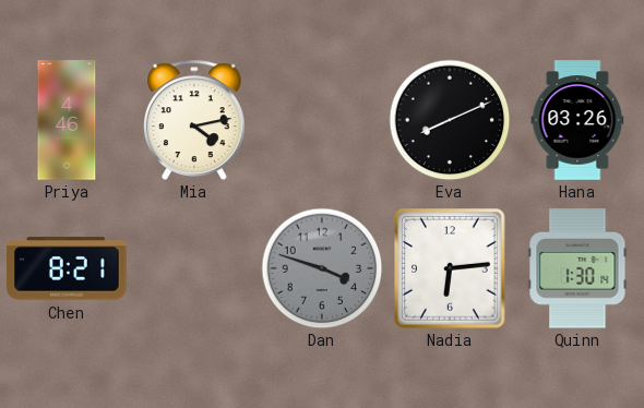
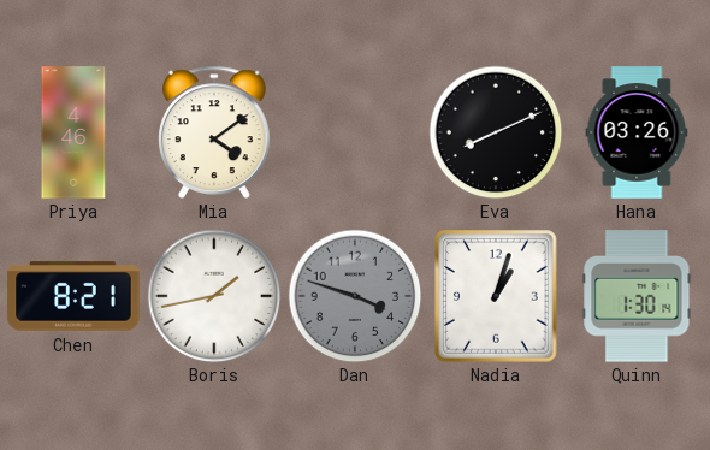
Mia: 4:13 -> 4:09
Boris: none -> 1:43
Nadia: 6:14 -> 1:03
